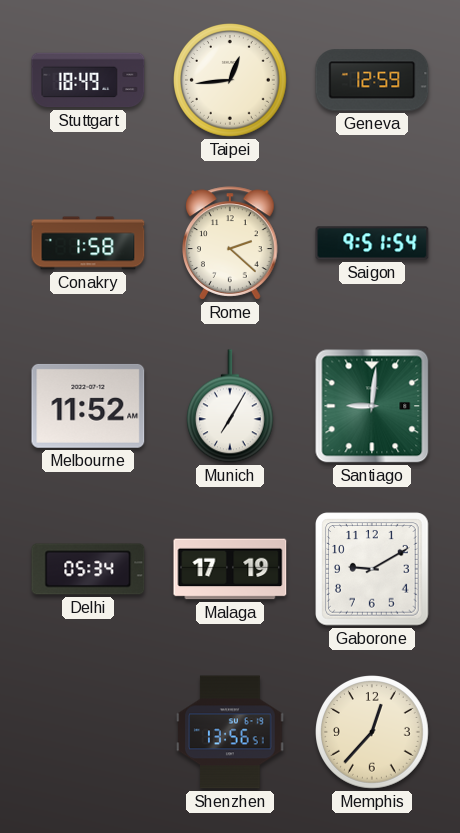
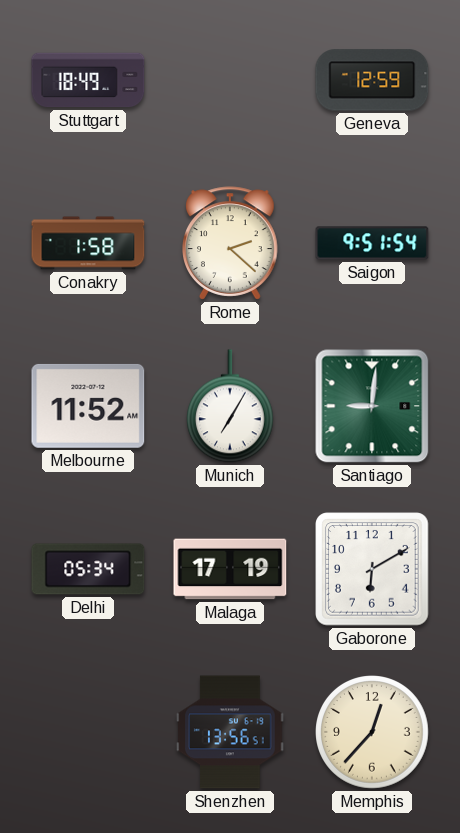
Taipei: 12:44 -> none
Gaborone: 9:10 -> 6:10
